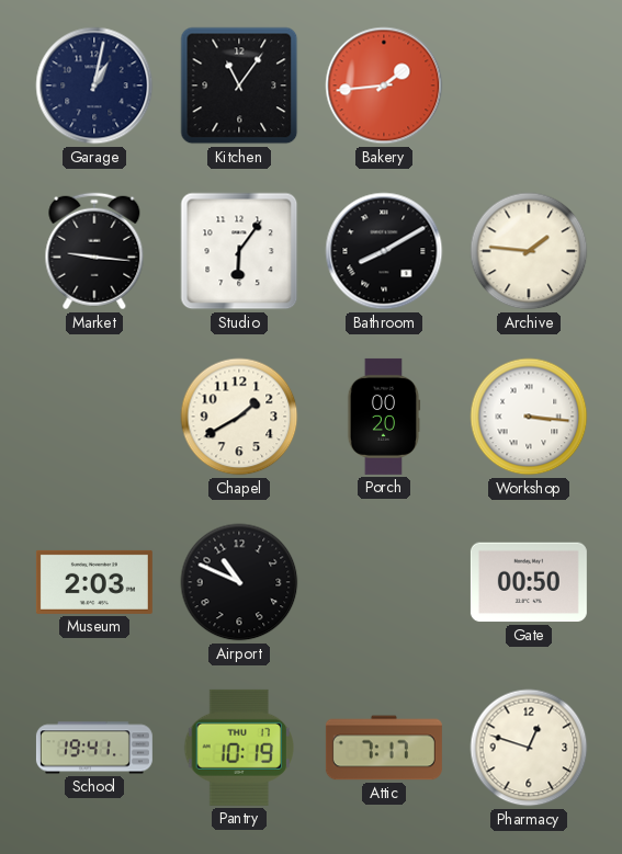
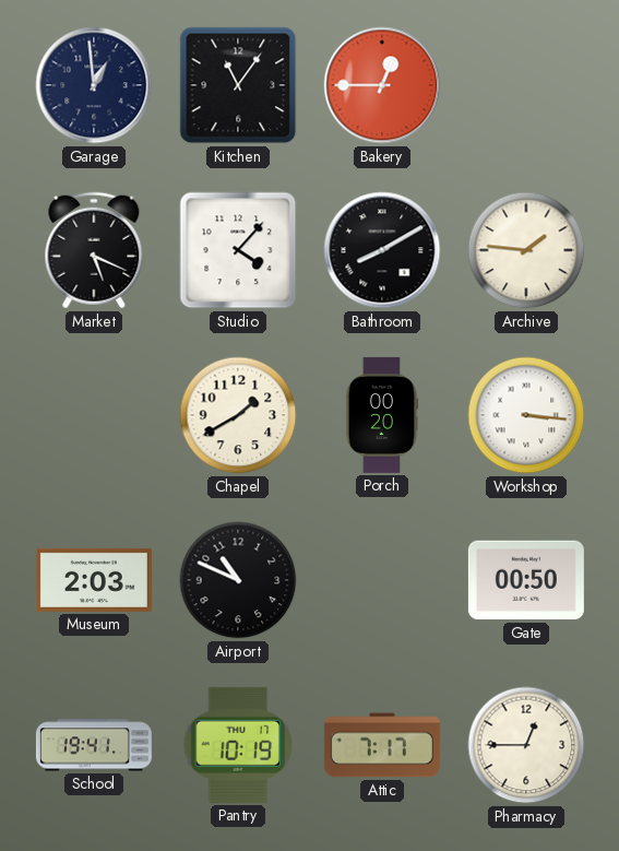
Garage: 1:02 -> 12:59
Bakery: 1:44 -> 12:45
Market: 9:16 -> 5:19
Studio: 6:06 -> 4:07
Pharmacy: 12:48 -> 12:45
